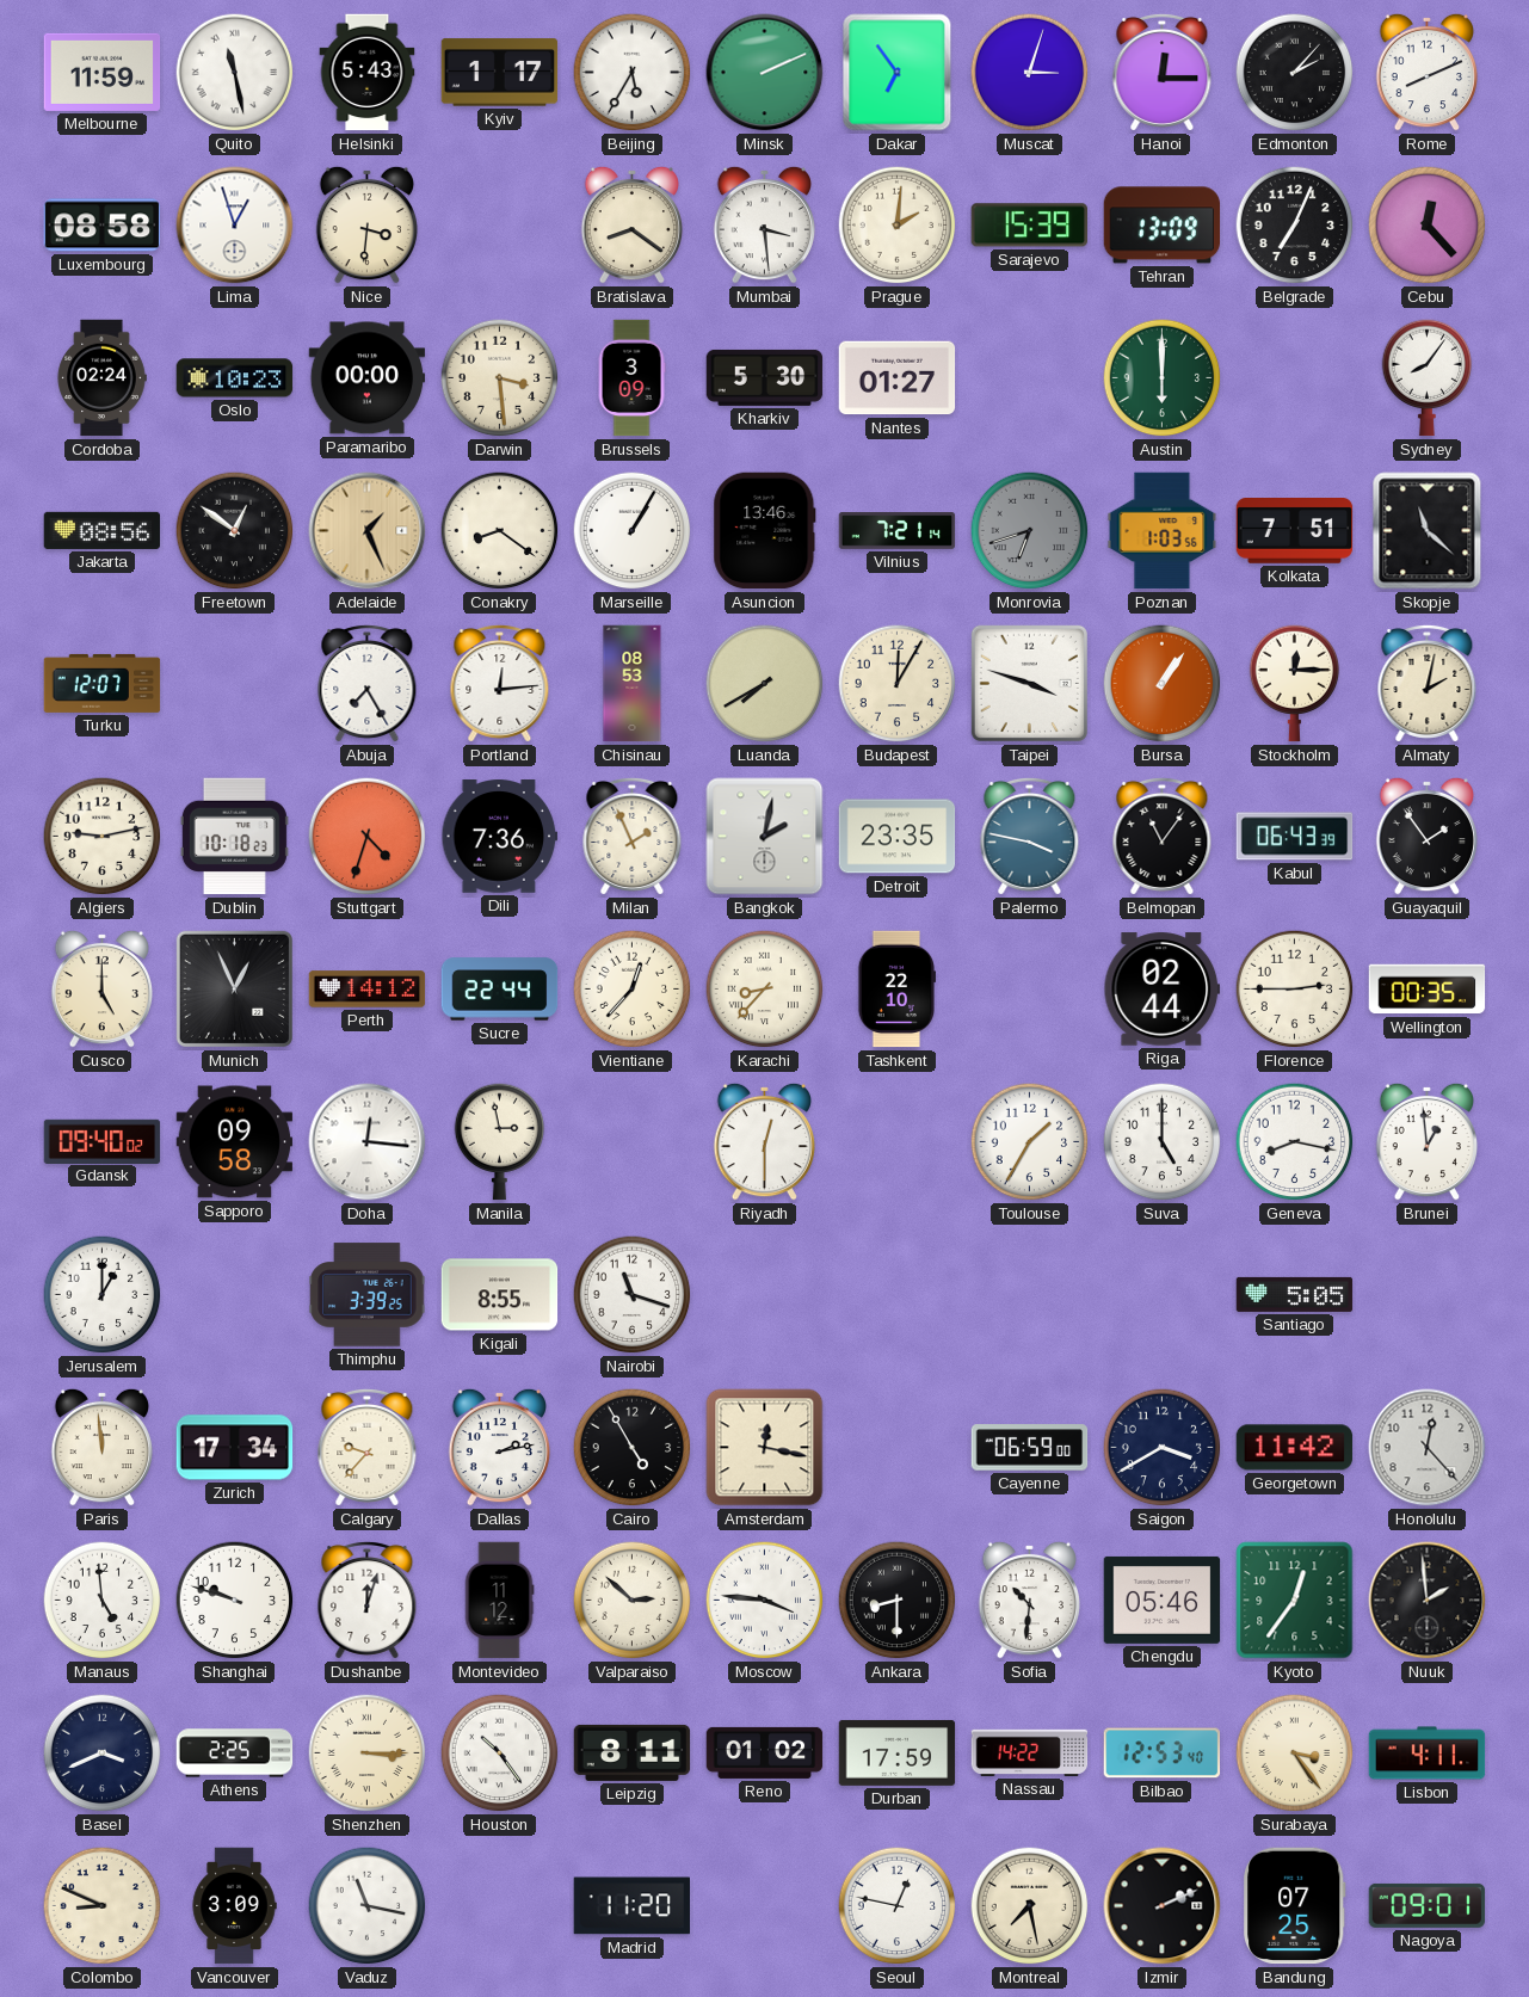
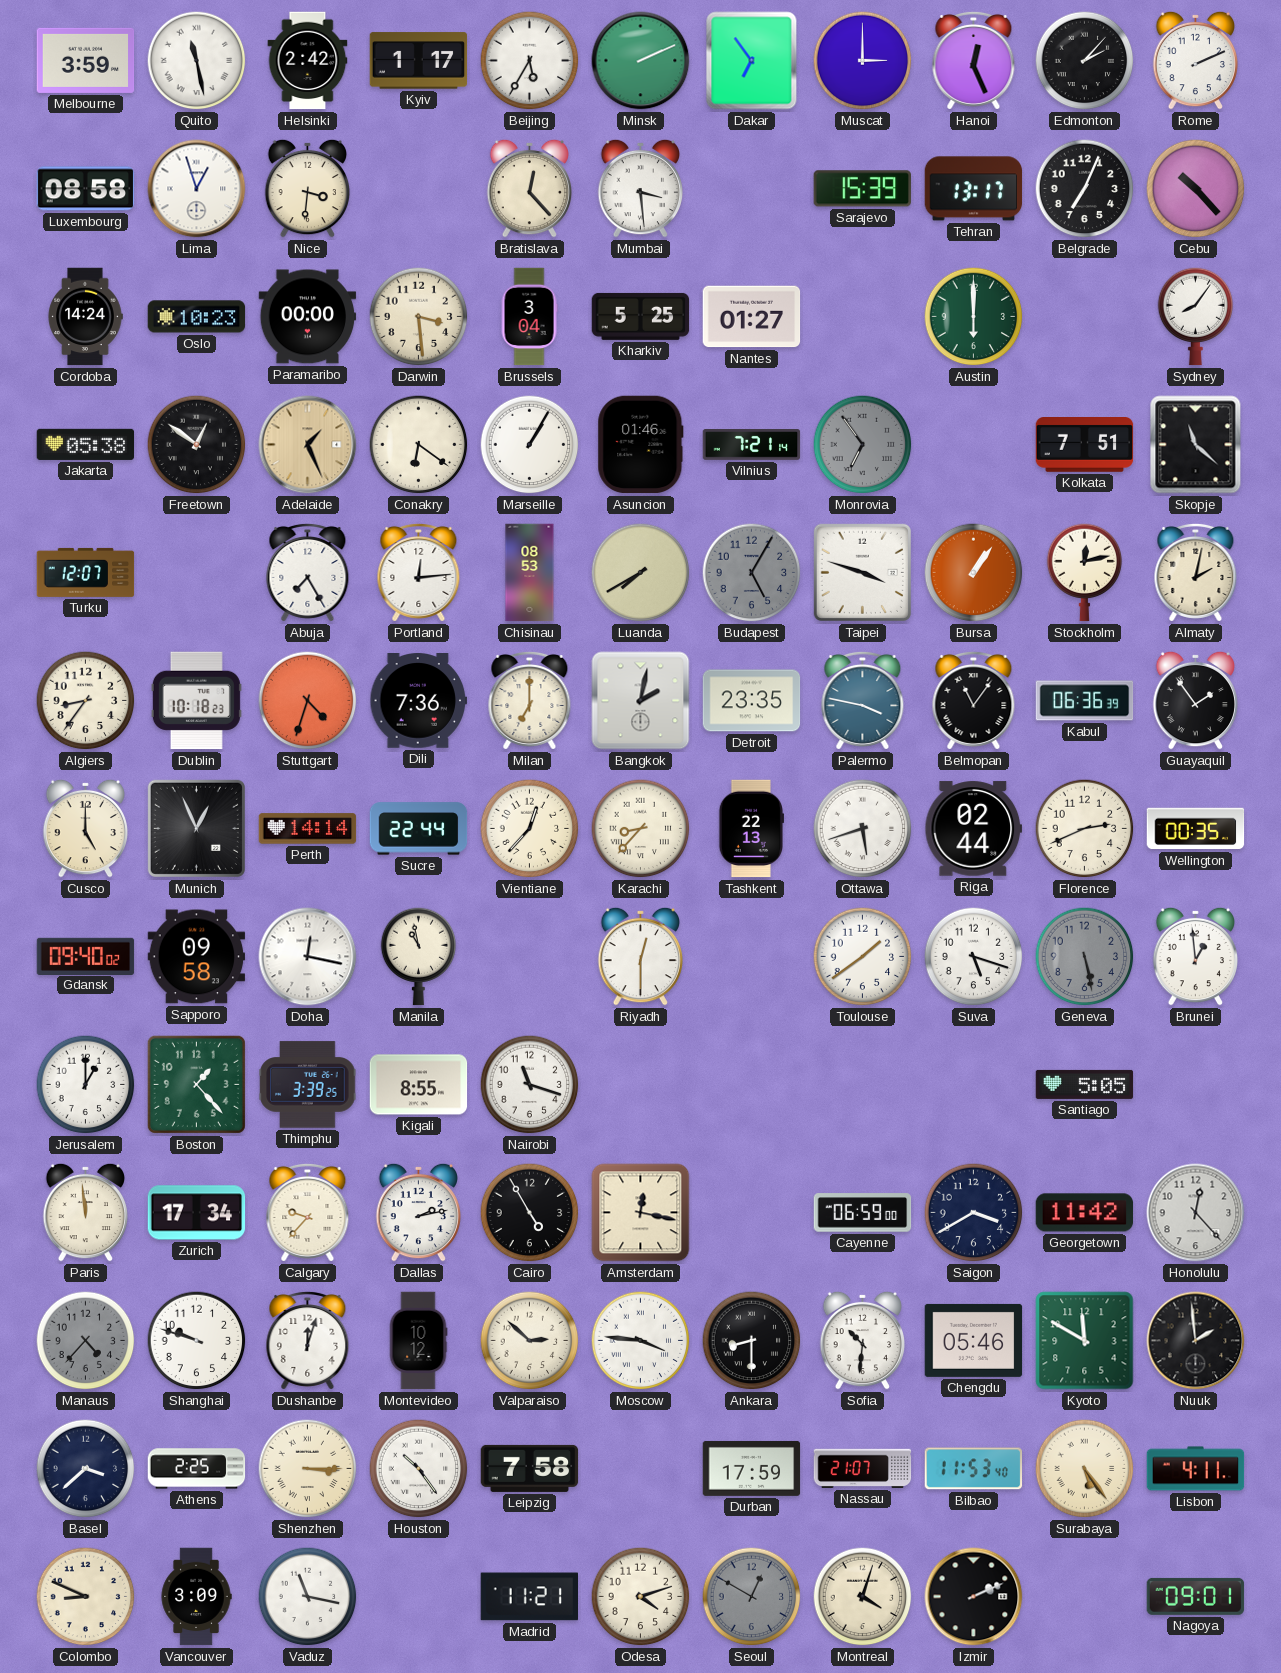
Melbourne: 11:59 -> 3:59
Helsinki: 5:43 -> 2:42
Muscat: 3:03 -> 3:00
Hanoi: 12:15 -> 12:26
Rome: 8:11 -> 2:11
Bratislava: 8:21 -> 12:23
Prague: 2:01 -> none
Tehran: 13:09 -> 13:17
Cebu: 12:23 -> 10:23
Cordoba: 02:24 -> 14:24
Brussels: 3:09 -> 3:04
Kharkiv: 5:30 -> 5:25
Jakarta: 08:56 -> 05:38
Conakry: 8:21 -> 6:21
Asuncion: 13:46 -> 01:46
Monrovia: 6:42 -> 6:54
Poznan: 1:03 -> none
Budapest: 12:05 -> 5:05
Budapest dial: cream -> grey
Stockholm: 12:15 -> 12:13
Algiers: 9:13 -> 8:36
Milan: 1:56 -> 7:00
Kabul: 06:43 -> 06:36
Perth: 14:12 -> 14:14
Tashkent: 22:10 -> 22:13
Ottawa: none -> 5:42
Florence: 2:45 -> 2:41
Doha: 12:16 -> 12:17
Manila: 2:58 -> 10:58
Toulouse: 1:35 -> 1:39
Suva: 5:00 -> 5:18
Geneva: 8:17 -> 5:28
Geneva dial: white -> grey
Boston: none -> 1:23
Manaus: 4:59 -> 4:37
Manaus dial: white -> grey
Montevideo: 11:12 -> 10:12
Kyoto: 12:36 -> 11:50
Basel: 3:41 -> 3:38
Leipzig: 8:11 -> 7:58
Reno: 01:02 -> none
Nassau: 14:22 -> 21:07
Bilbao: 12:53 -> 11:53
Surabaya: 3:24 -> 5:24
Madrid: 11:20 -> 11:21
Odesa: none -> 4:12
Seoul: 12:47 -> 12:50
Seoul dial: white -> grey
Montreal: 7:28 -> 4:03
Bandung: 07:25 -> none
